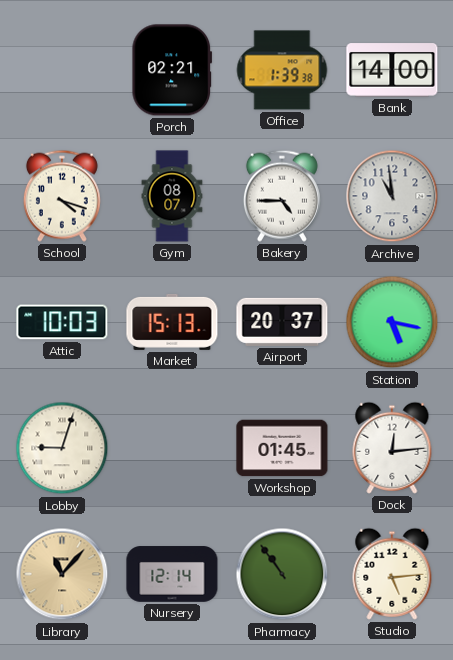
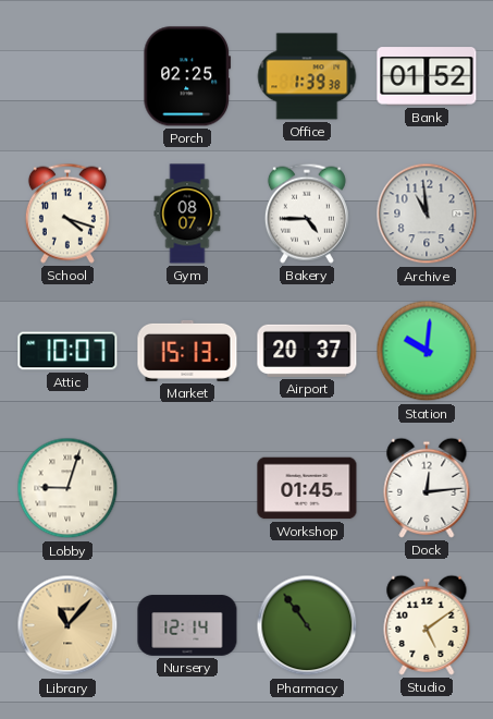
Porch: 02:21 -> 02:25
Bank: 14:00 -> 01:52
Attic: 10:03 -> 10:07
Station: 5:17 -> 10:01
Studio: 5:14 -> 5:09
